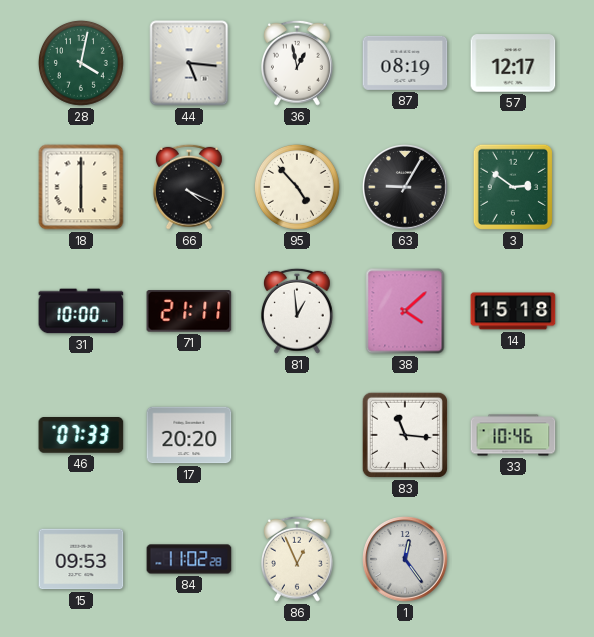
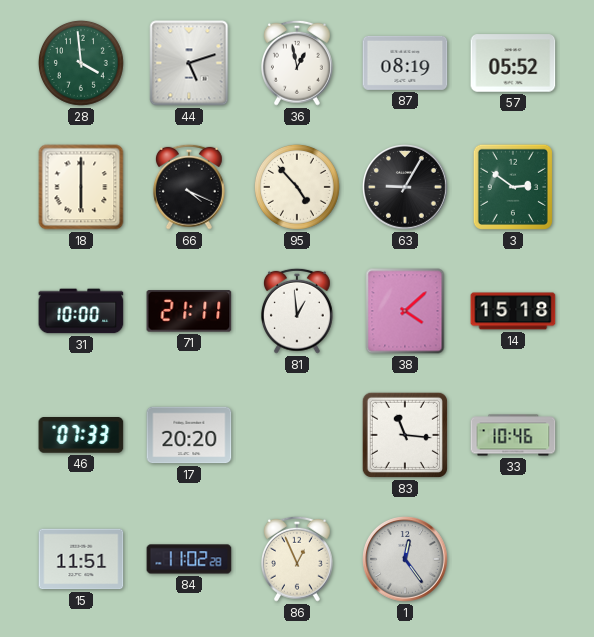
28: 4:02 -> 3:59
44: 5:16 -> 5:12
57: 12:17 -> 05:52
15: 09:53 -> 11:51
